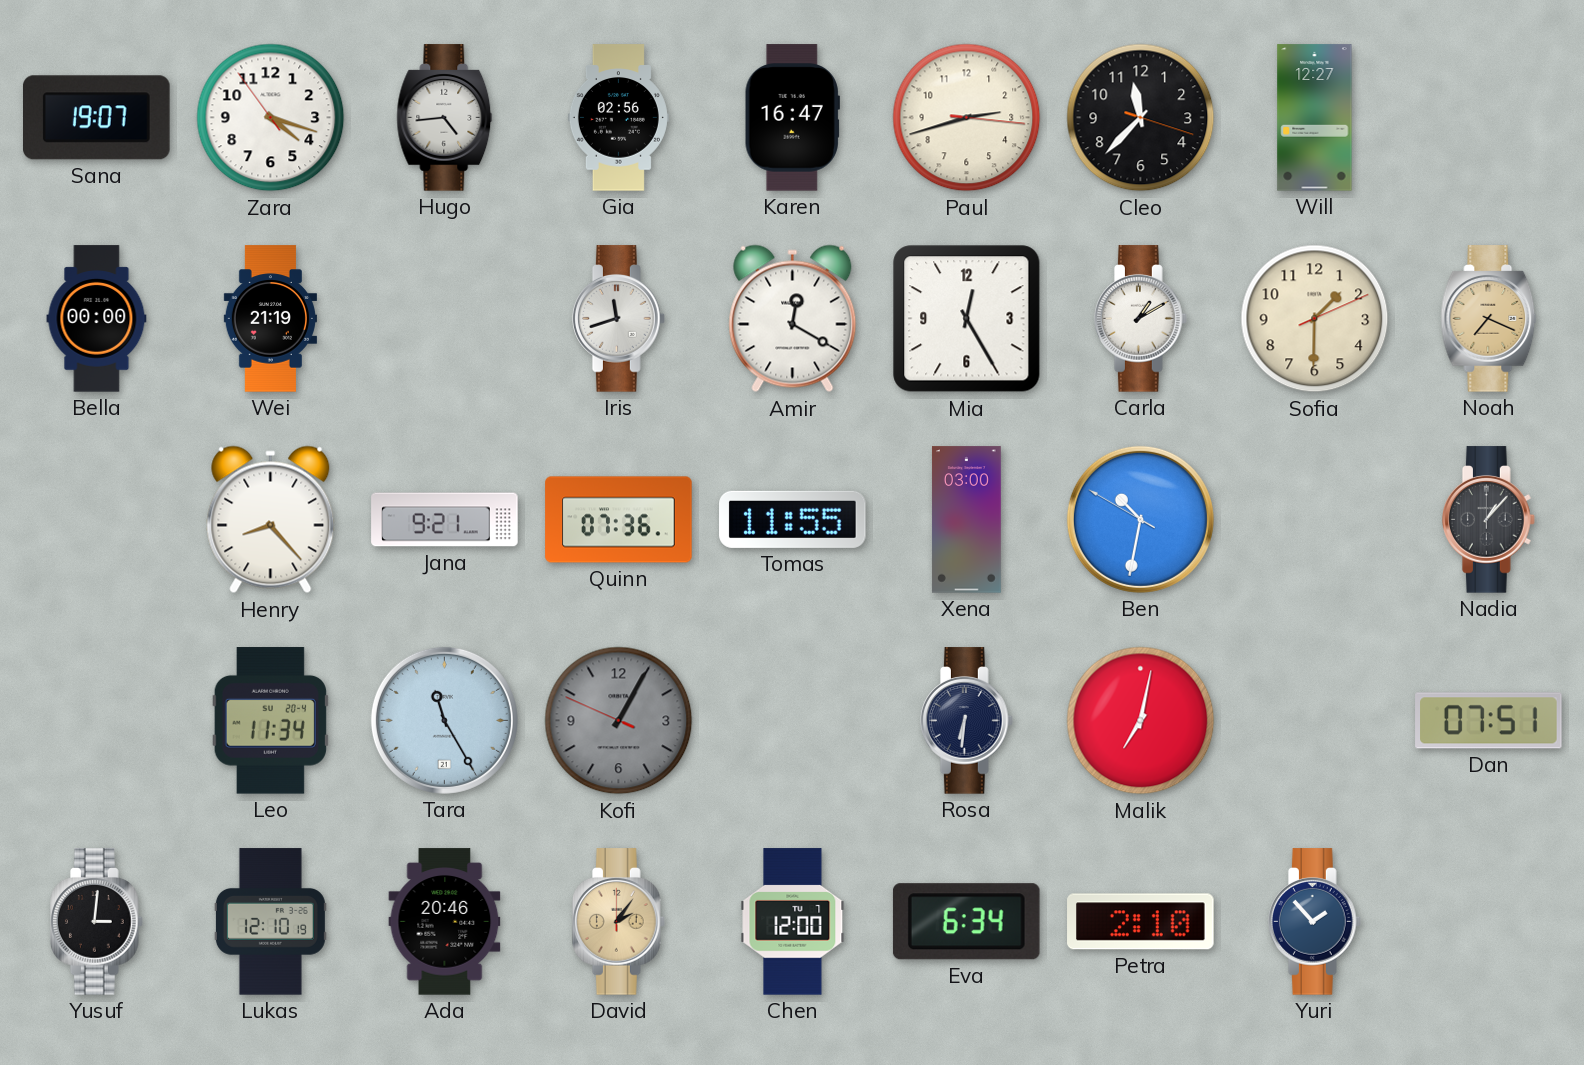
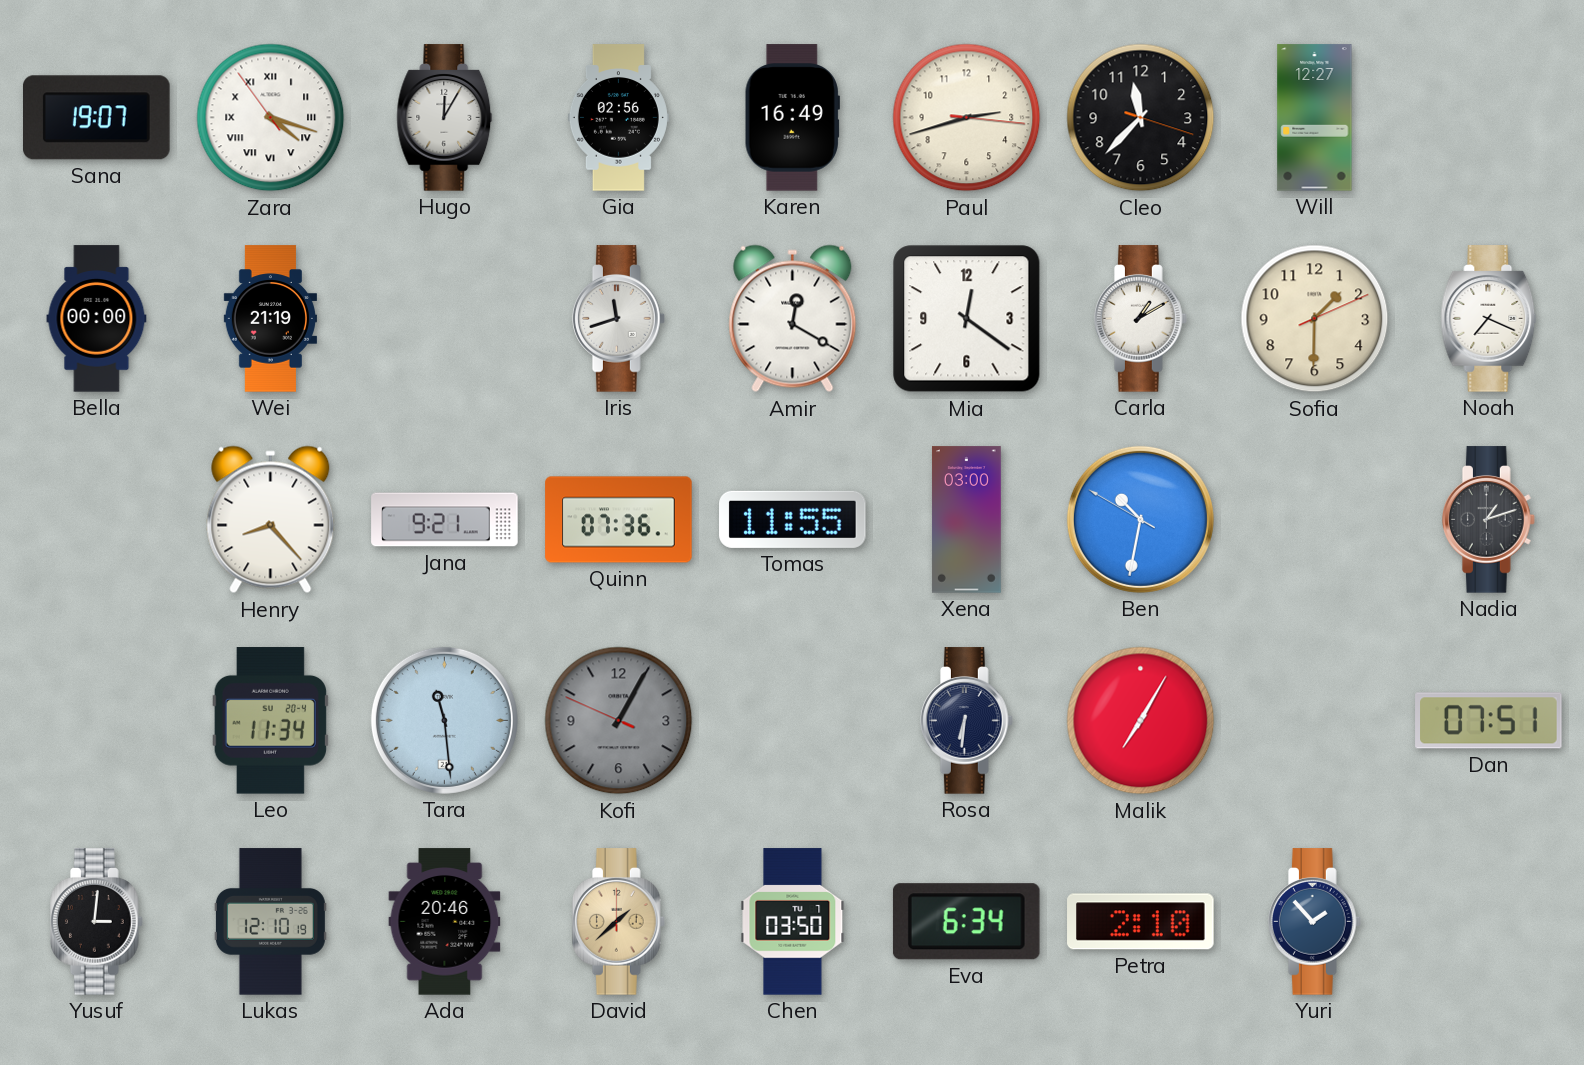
Zara numerals: Arabic -> Roman
Hugo: 4:44 -> 12:05
Karen: 16:47 -> 16:49
Mia: 12:25 -> 12:21
Noah dial: champagne -> white
Nadia: 1:07 -> 1:12
Tara: 11:25 -> 11:29
Malik: 7:02 -> 7:05
David: 2:06 -> 1:38
Chen: 12:00 -> 03:50
